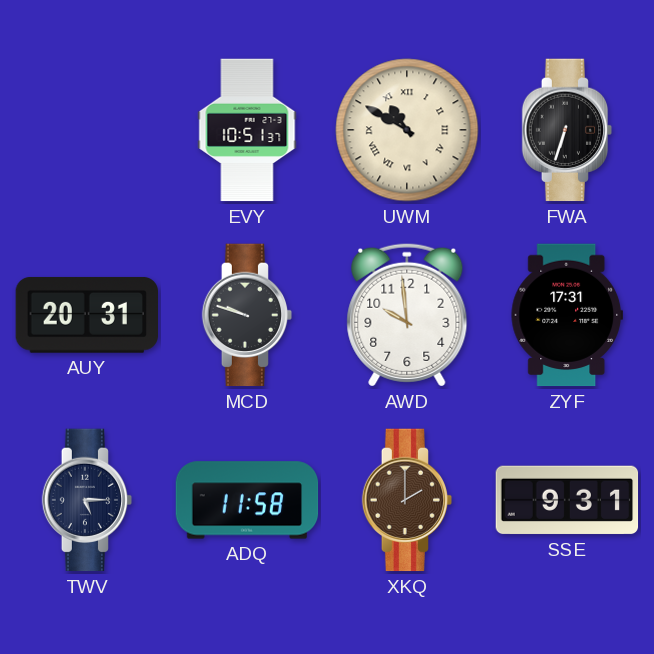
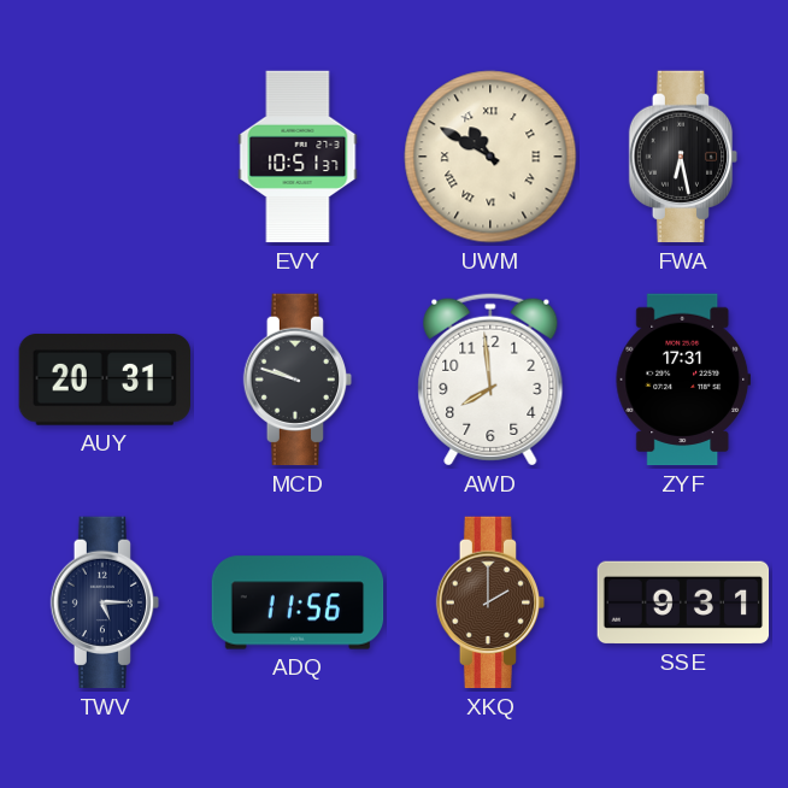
FWA: 6:33 -> 6:28
AWD: 9:59 -> 7:59
ADQ: 11:58 -> 11:56
